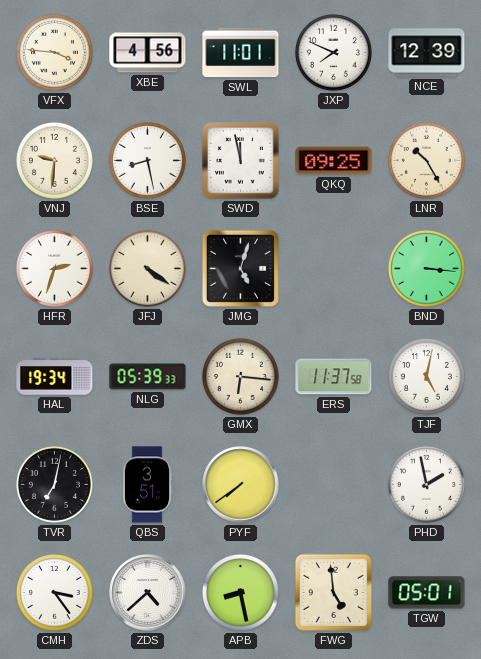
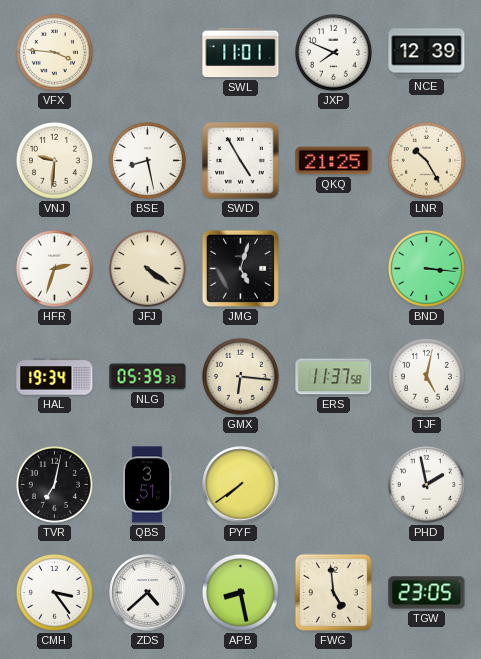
XBE: 4:56 -> none
SWD: 11:58 -> 4:55
QKQ: 09:25 -> 21:25
TGW: 05:01 -> 23:05
